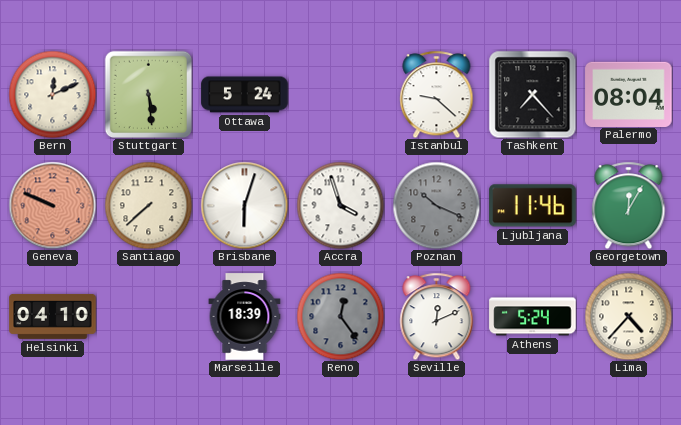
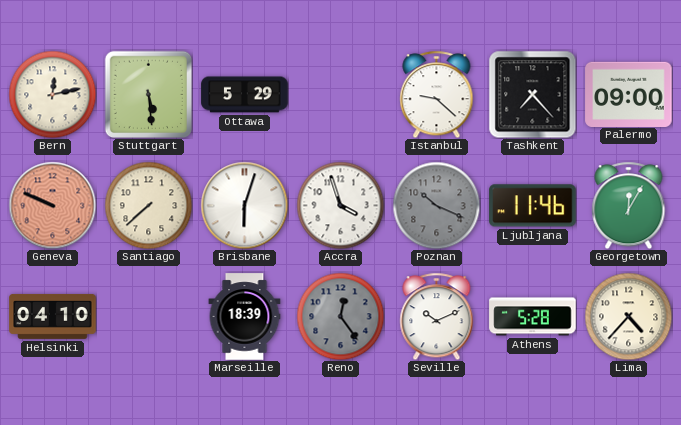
Bern: 12:11 -> 12:13
Ottawa: 5:24 -> 5:29
Palermo: 08:04 -> 09:00
Seville: 12:11 -> 10:11
Athens: 5:24 -> 5:28
